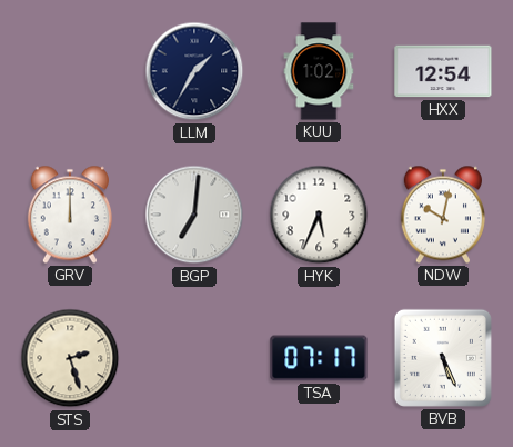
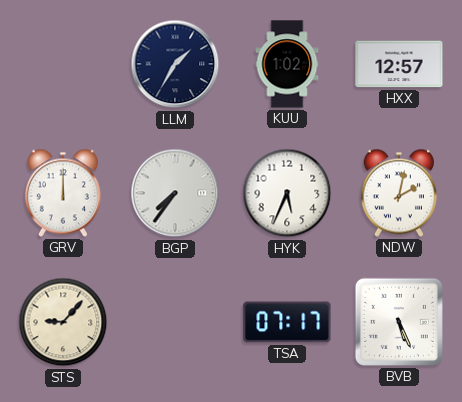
HXX: 12:54 -> 12:57
BGP: 7:01 -> 7:36
NDW: 10:02 -> 2:02
STS: 2:27 -> 9:07
